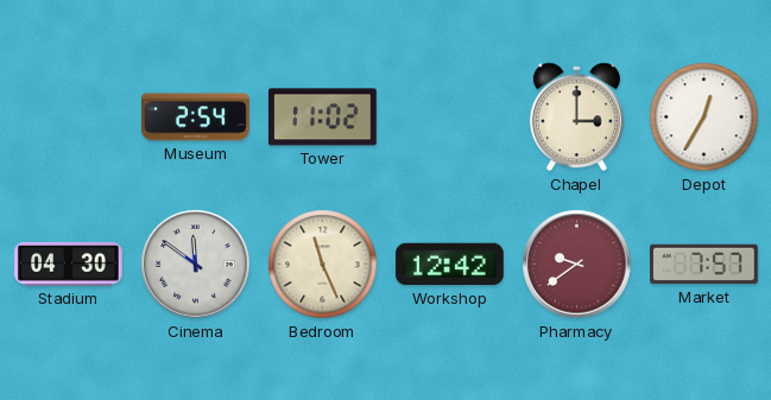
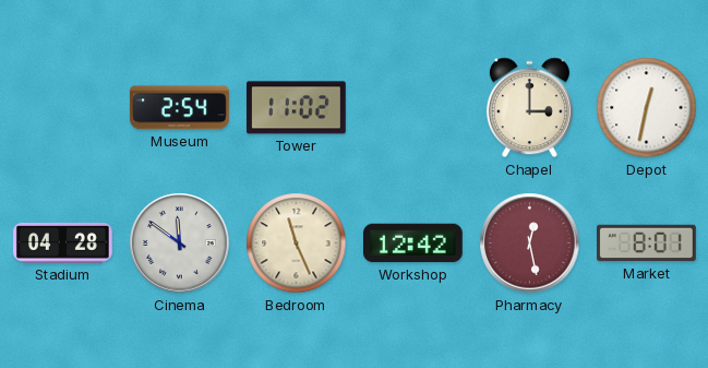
Depot: 12:35 -> 12:32
Stadium: 04:30 -> 04:28
Pharmacy: 9:39 -> 12:28
Market: 7:57 -> 8:01
